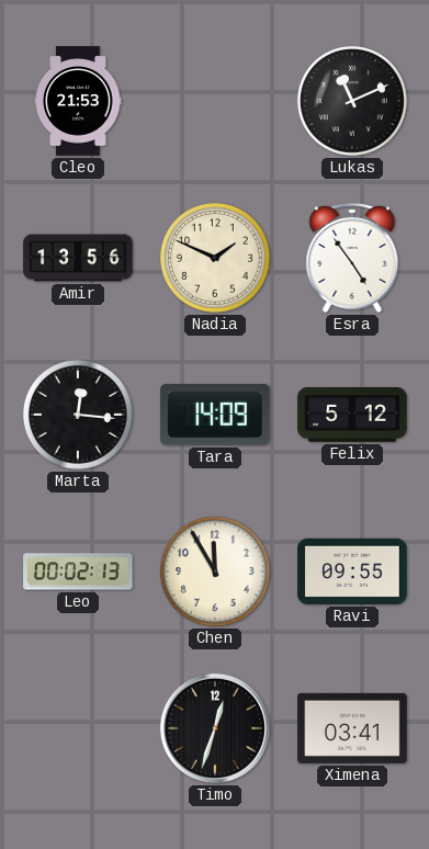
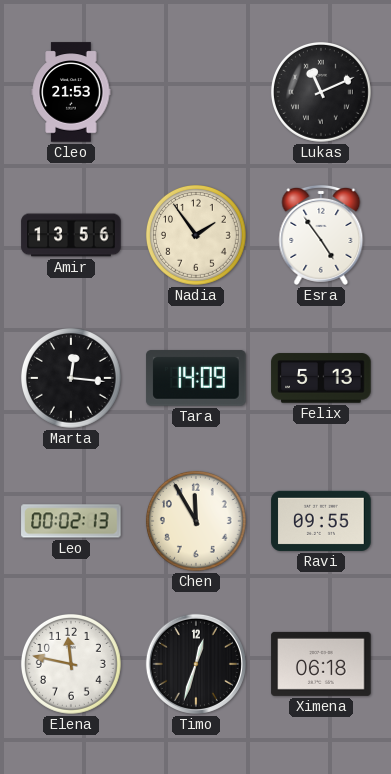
Nadia: 1:49 -> 1:54
Felix: 5:12 -> 5:13
Elena: none -> 11:47
Ximena: 03:41 -> 06:18
